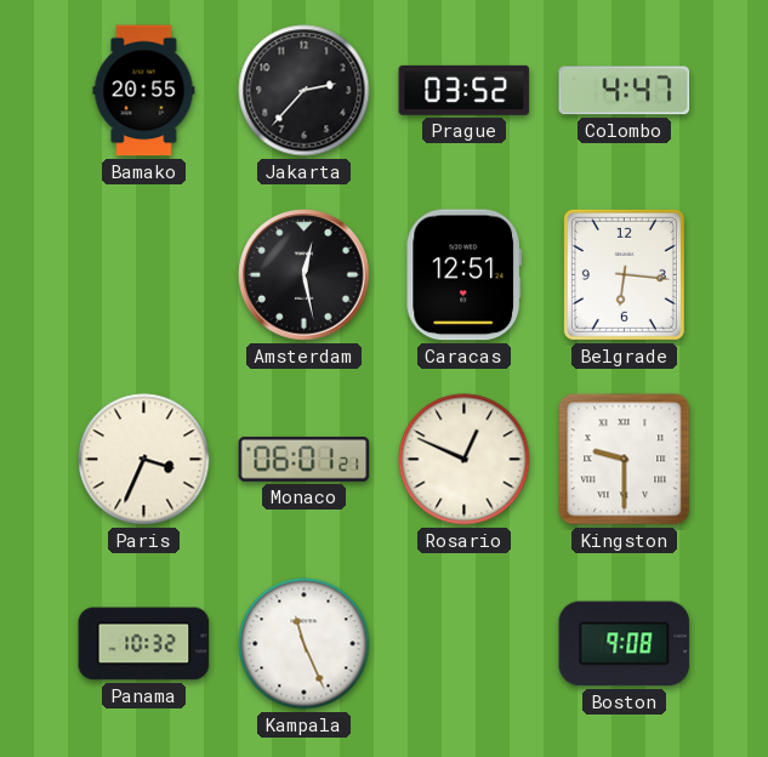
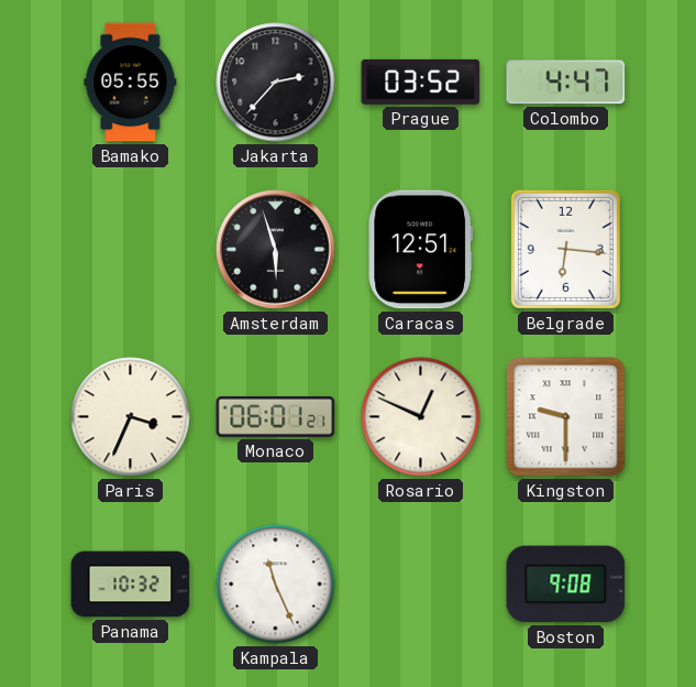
Bamako: 20:55 -> 05:55
Amsterdam: 12:28 -> 5:57
